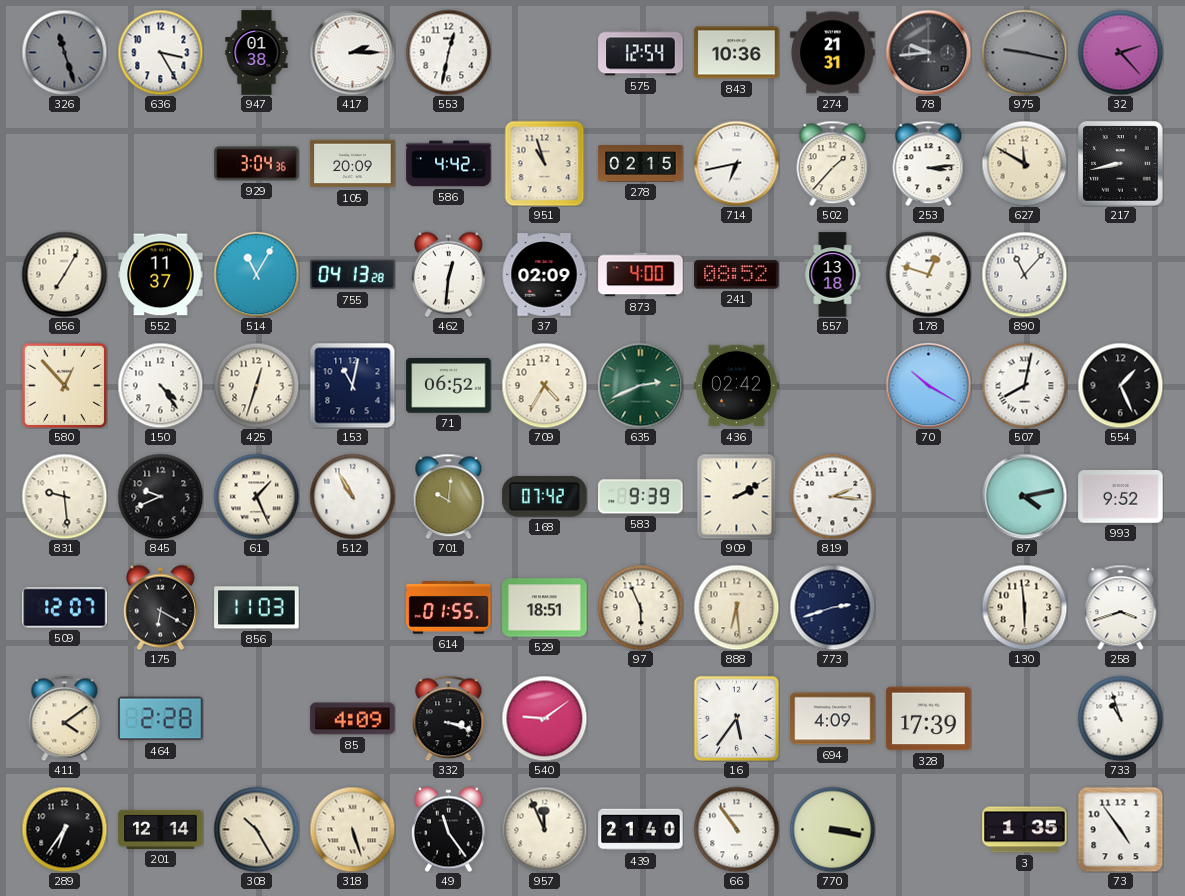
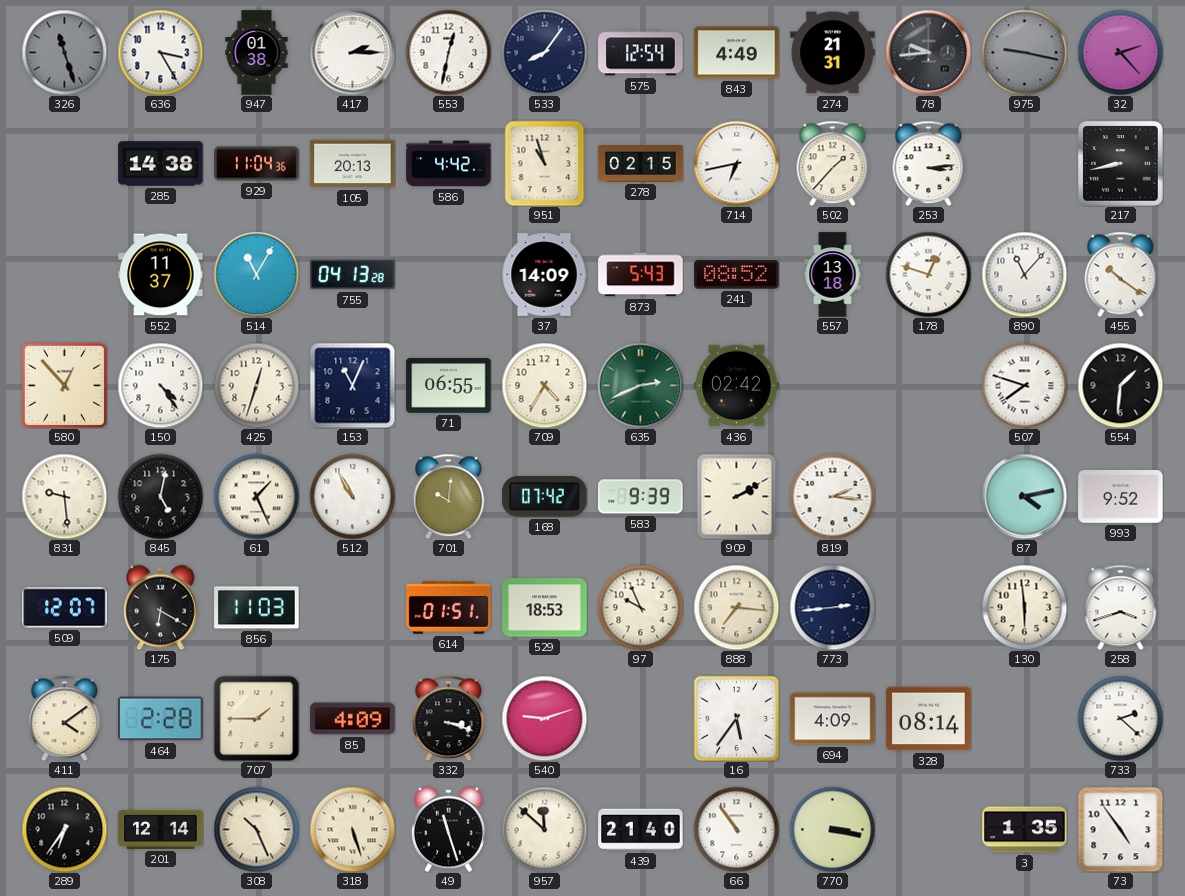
533: none -> 8:06
843: 10:36 -> 4:49
285: none -> 14:38
929: 3:04 -> 11:04
105: 20:09 -> 20:13
627: 11:50 -> none
656: 7:05 -> none
462: 12:31 -> none
37: 02:09 -> 14:09
873: 4:00 -> 5:43
455: none -> 10:21
153: 11:02 -> 11:04
71: 06:52 -> 06:55
70: 10:20 -> none
507: 8:02 -> 7:48
554: 1:26 -> 1:31
845: 9:41 -> 5:02
614: 01:55 -> 01:51
529: 18:51 -> 18:53
97: 5:56 -> 9:56
888: 6:29 -> 7:16
773: 2:42 -> 2:44
707: none -> 1:45
540: 9:09 -> 9:12
328: 17:39 -> 08:14
733: 10:57 -> 2:22
308: 10:25 -> 10:26
49: 11:24 -> 11:27
957: 11:56 -> 11:52
